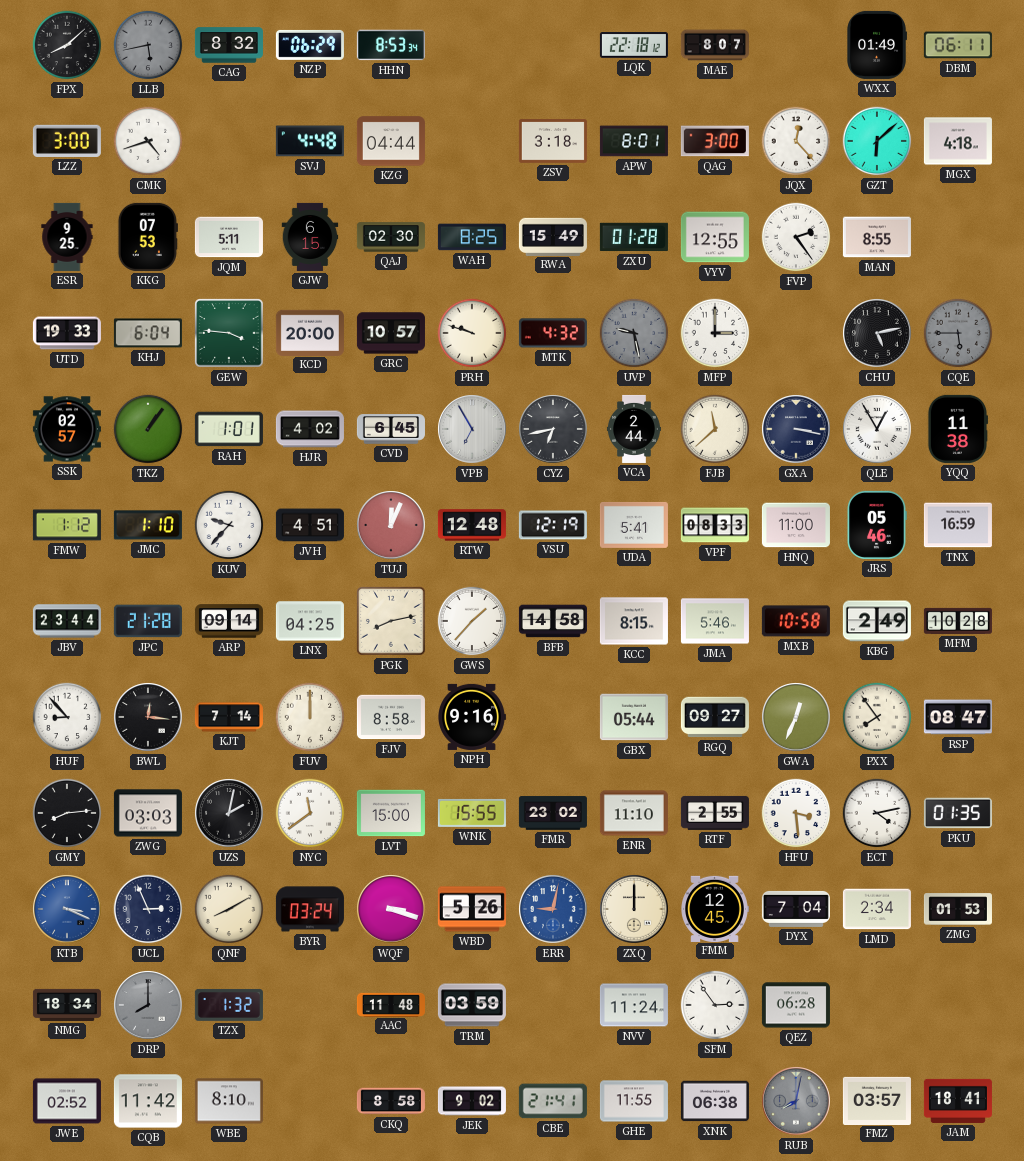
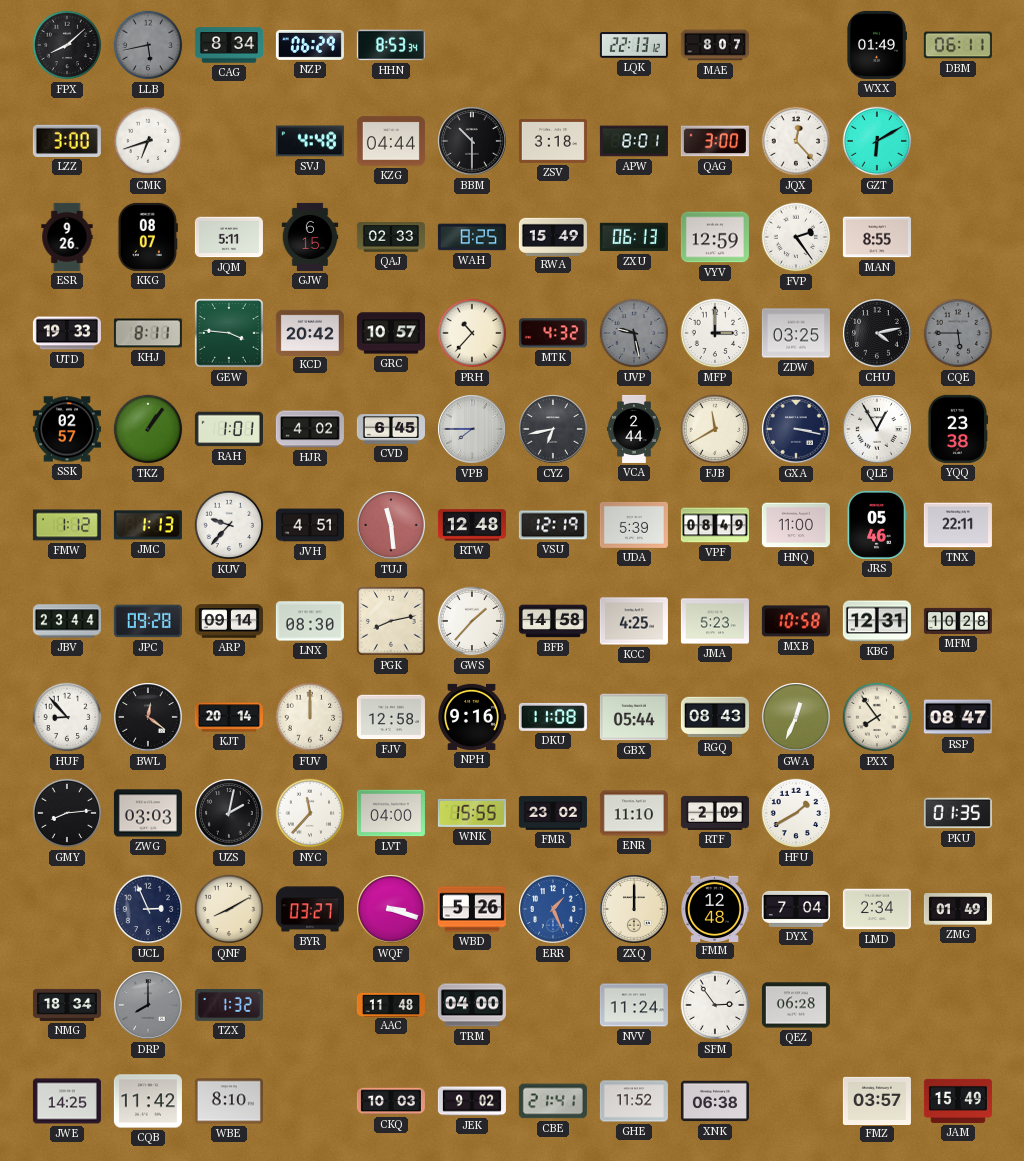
CAG: 8:32 -> 8:34
LQK: 22:18 -> 22:13
CMK: 4:42 -> 6:42
BBM: none -> 10:30
GZT: 6:08 -> 6:10
MGX: 4:18 -> none
ESR: 9:25 -> 9:26
KKG: 07:53 -> 08:07
QAJ: 02:30 -> 02:33
ZXU: 01:28 -> 06:13
VYV: 12:55 -> 12:59
KHJ: 6:04 -> 8:11
KCD: 20:00 -> 20:42
PRH: 9:48 -> 10:37
ZDW: none -> 03:25
CHU: 5:13 -> 4:13
VPB: 6:55 -> 7:45
FJB: 11:38 -> 11:40
YQQ: 11:38 -> 23:38
JMC: 1:10 -> 1:13
TUJ: 12:04 -> 11:29
UDA: 5:41 -> 5:39
VPF: 08:33 -> 08:49
TNX: 16:59 -> 22:11
JPC: 21:28 -> 09:28
LNX: 04:25 -> 08:30
KCC: 8:15 -> 4:25
JMA: 5:46 -> 5:23
KBG: 2:49 -> 12:31
BWL: 12:16 -> 12:21
KJT: 7:14 -> 20:14
FJV: 8:58 -> 12:58
DKU: none -> 11:08
RGQ: 09:27 -> 08:43
NYC: 11:39 -> 11:37
LVT: 15:00 -> 04:00
RTF: 2:55 -> 2:09
HFU: 3:29 -> 1:40
ECT: 4:13 -> none
KTB: 3:19 -> none
BYR: 03:24 -> 03:27
ERR: 9:02 -> 1:26
FMM: 12:45 -> 12:48
ZMG: 01:53 -> 01:49
TRM: 03:59 -> 04:00
JWE: 02:52 -> 14:25
CKQ: 8:58 -> 10:03
GHE: 11:55 -> 11:52
RUB: 8:02 -> none
JAM: 18:41 -> 15:49
